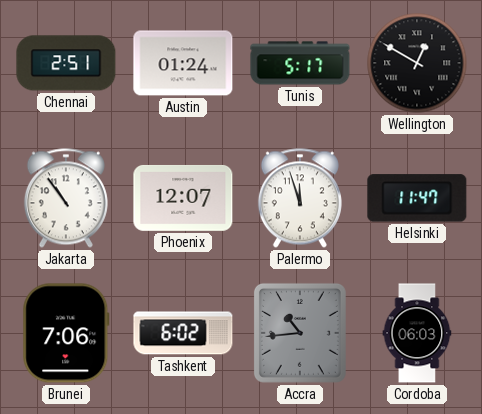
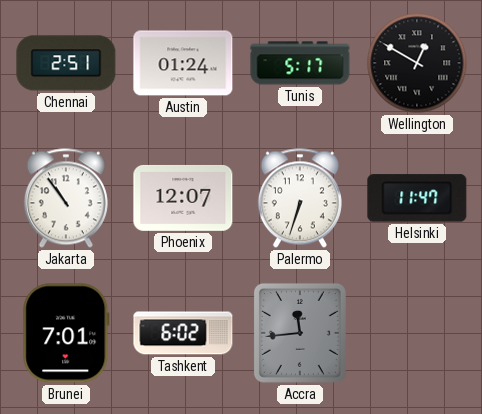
Palermo: 11:57 -> 6:33
Brunei: 7:06 -> 7:01
Accra: 10:44 -> 11:44
Cordoba: 06:03 -> none
